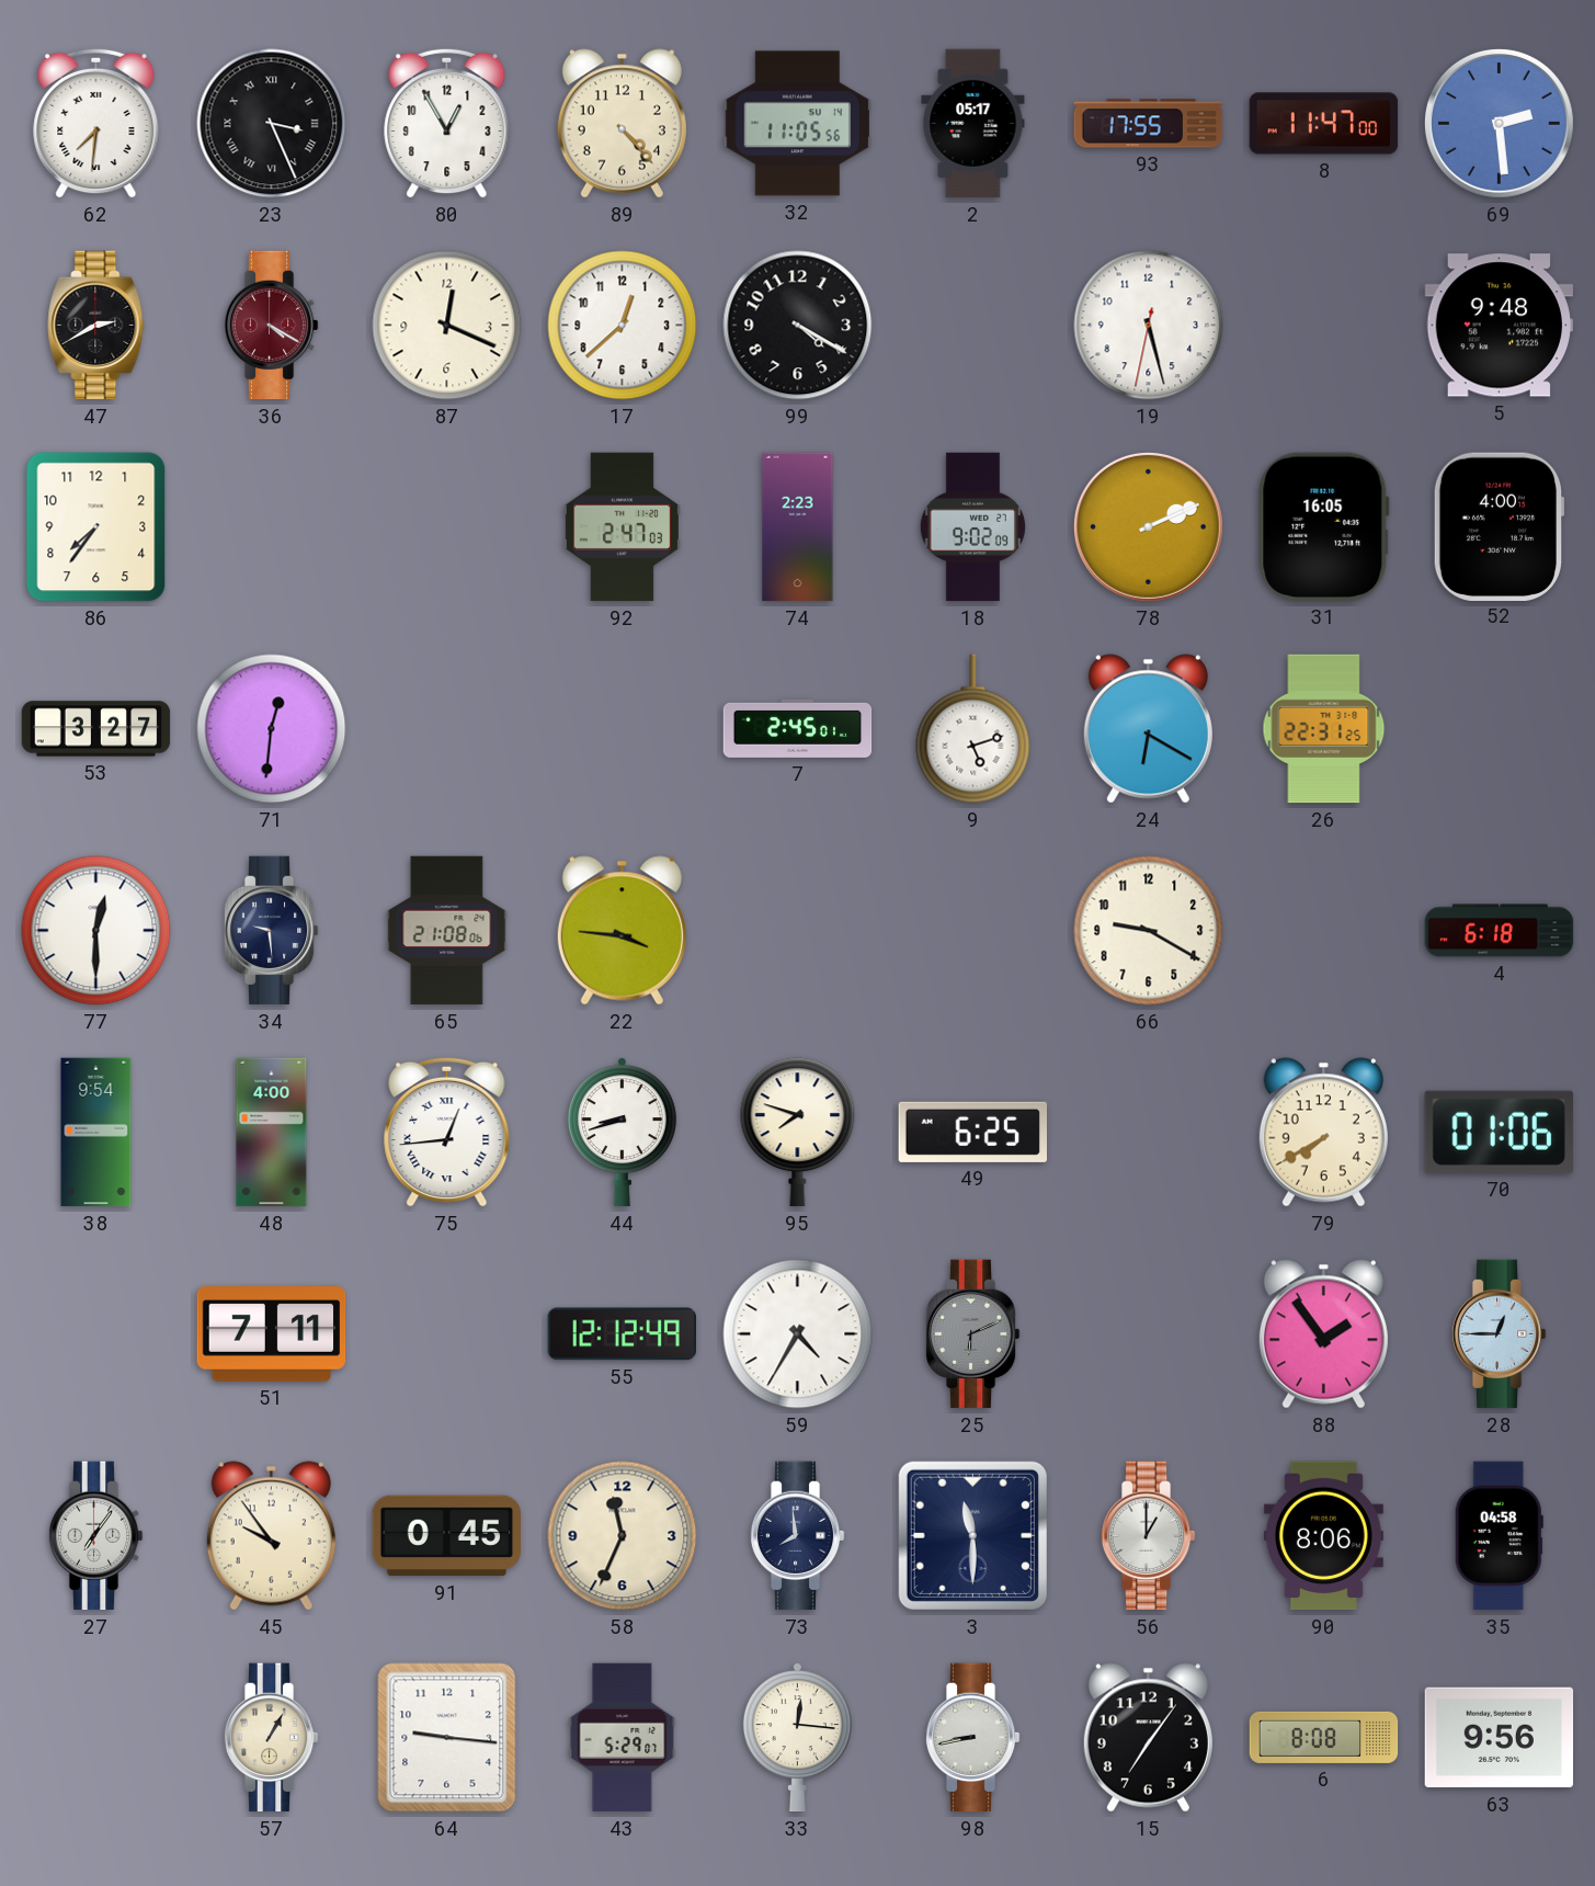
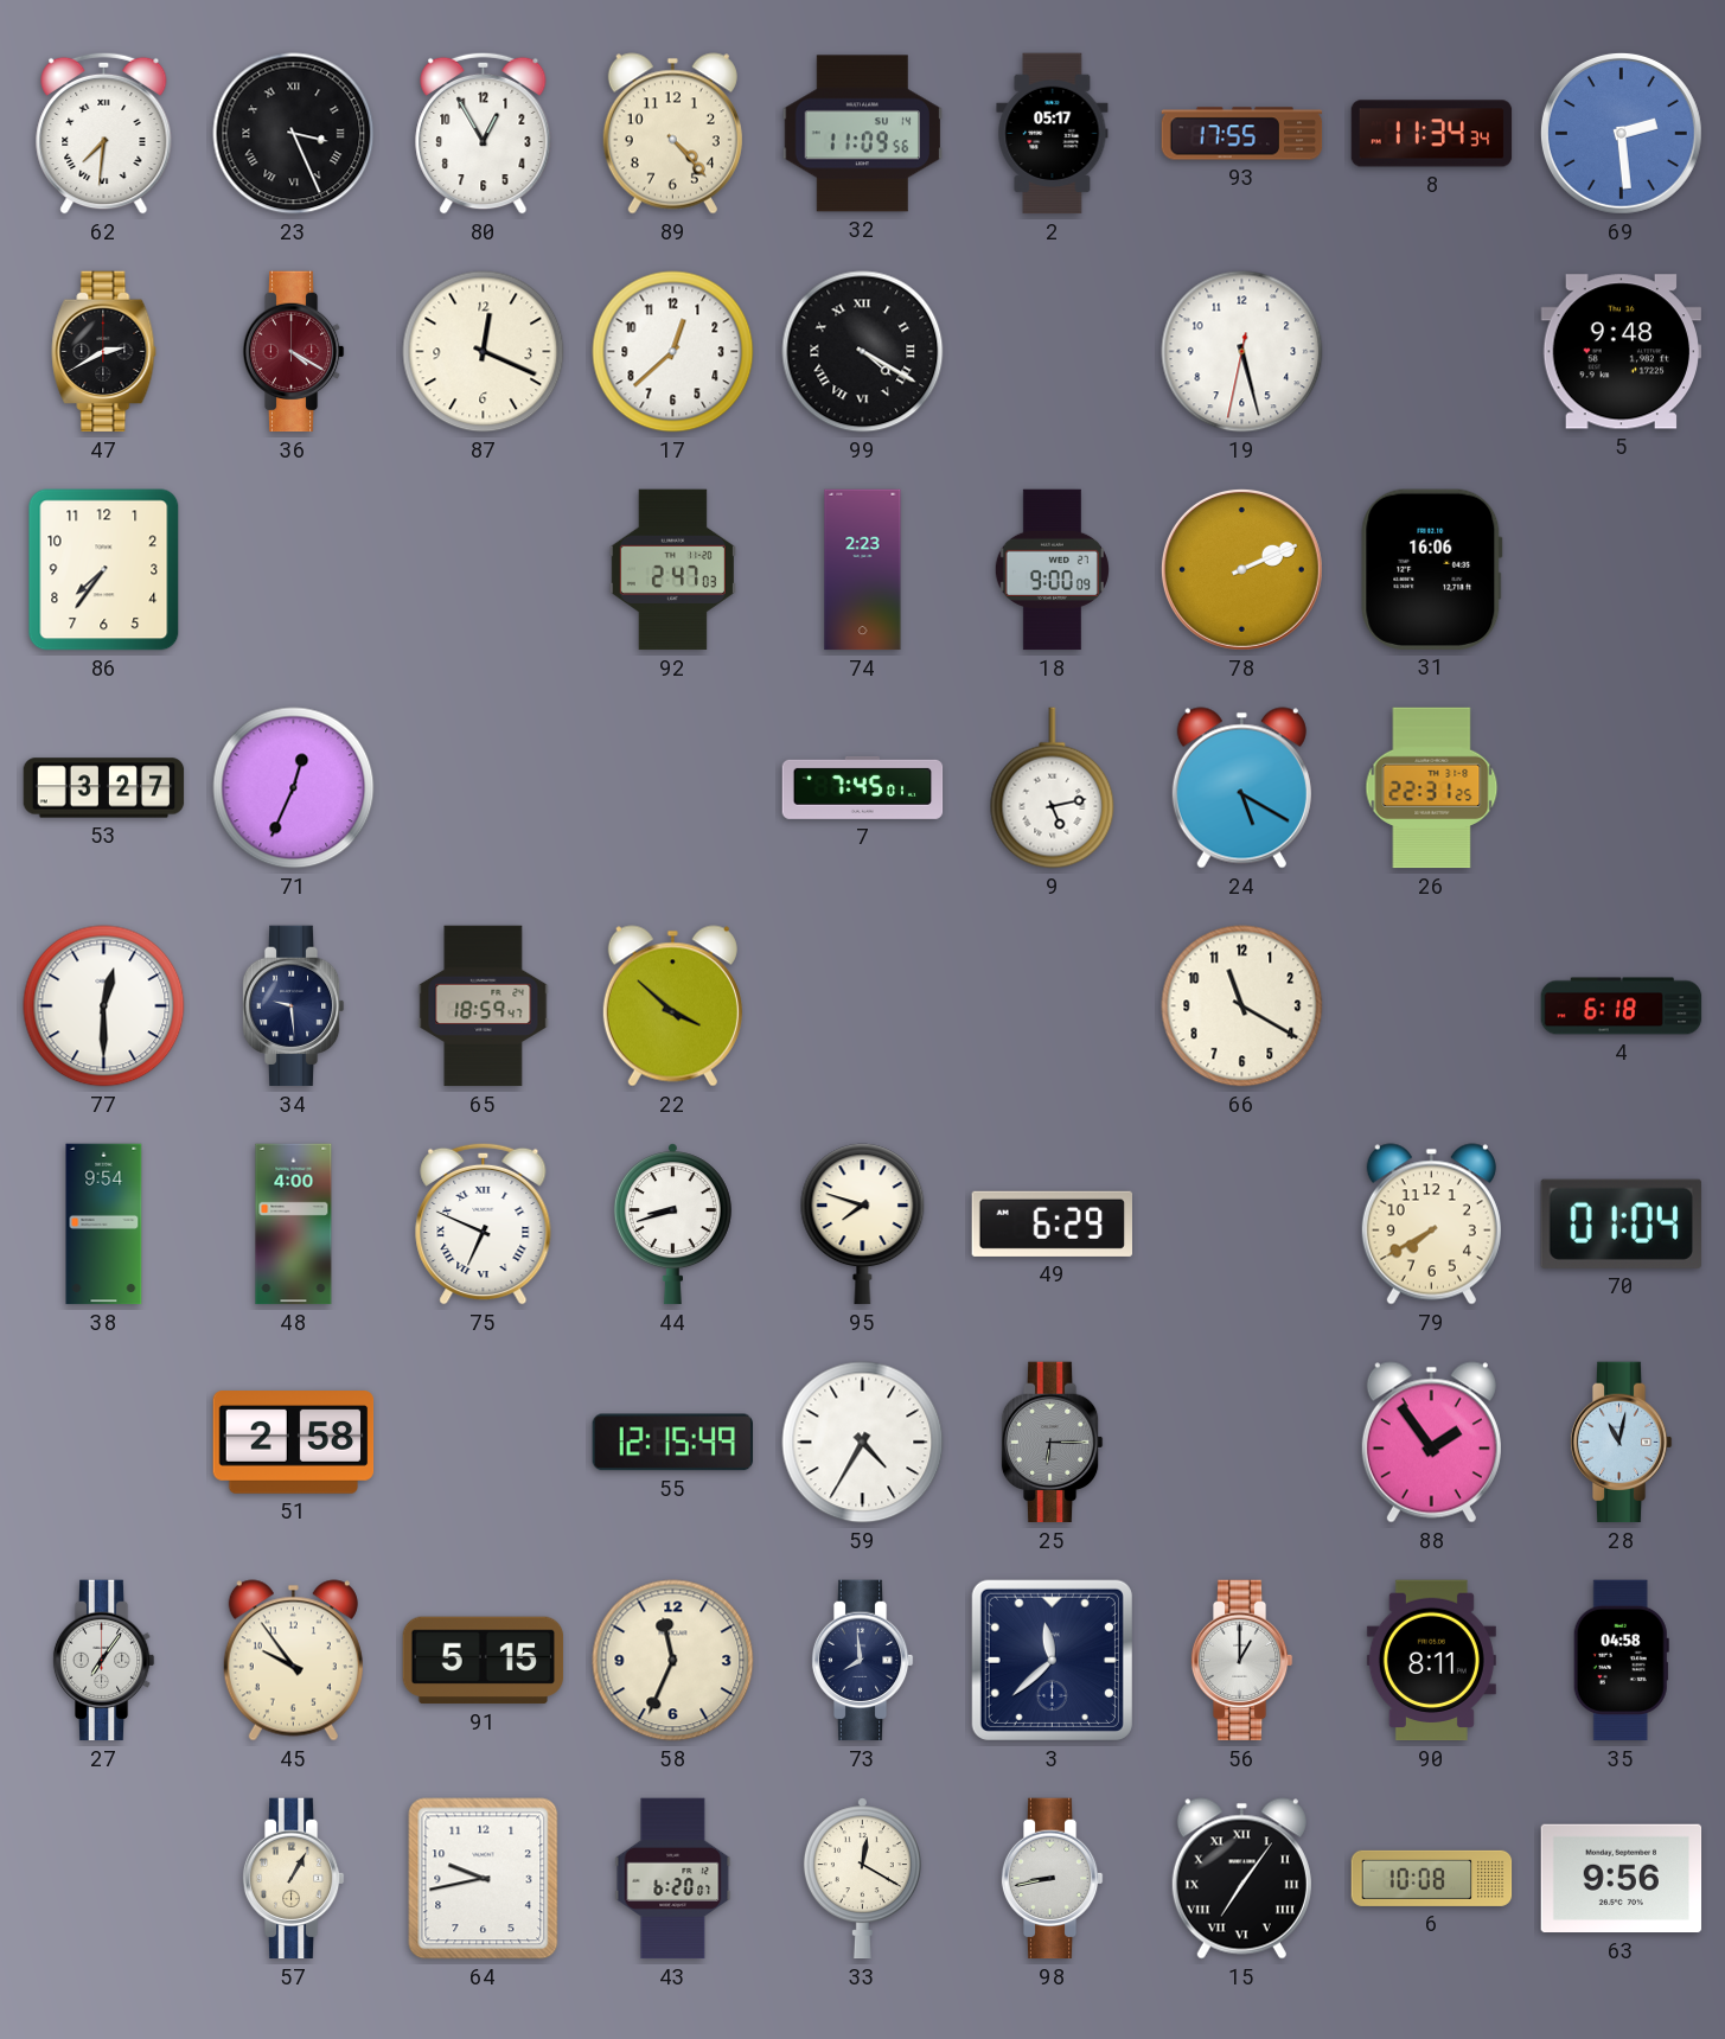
32: 11:05 -> 11:09
8: 11:47 -> 11:34
99 numerals: Arabic -> Roman
18: 9:02 -> 9:00
31: 16:05 -> 16:06
52: 4:00 -> none
71: 12:31 -> 12:34
7: 2:45 -> 7:45
9: 5:12 -> 5:13
24: 6:20 -> 5:20
65: 21:08 -> 18:59
22: 3:46 -> 3:52
66: 9:20 -> 11:20
75: 12:44 -> 6:49
49: 6:25 -> 6:29
70: 01:06 -> 01:04
51: 7:11 -> 2:58
55: 12:12 -> 12:15
25: 6:11 -> 6:15
28: 12:45 -> 11:02
91: 0:45 -> 5:15
3: 11:30 -> 11:38
90: 8:06 -> 8:11
64: 9:16 -> 9:43
43: 5:29 -> 6:20
33: 12:16 -> 12:20
15 numerals: Arabic -> Roman
6: 8:08 -> 10:08
